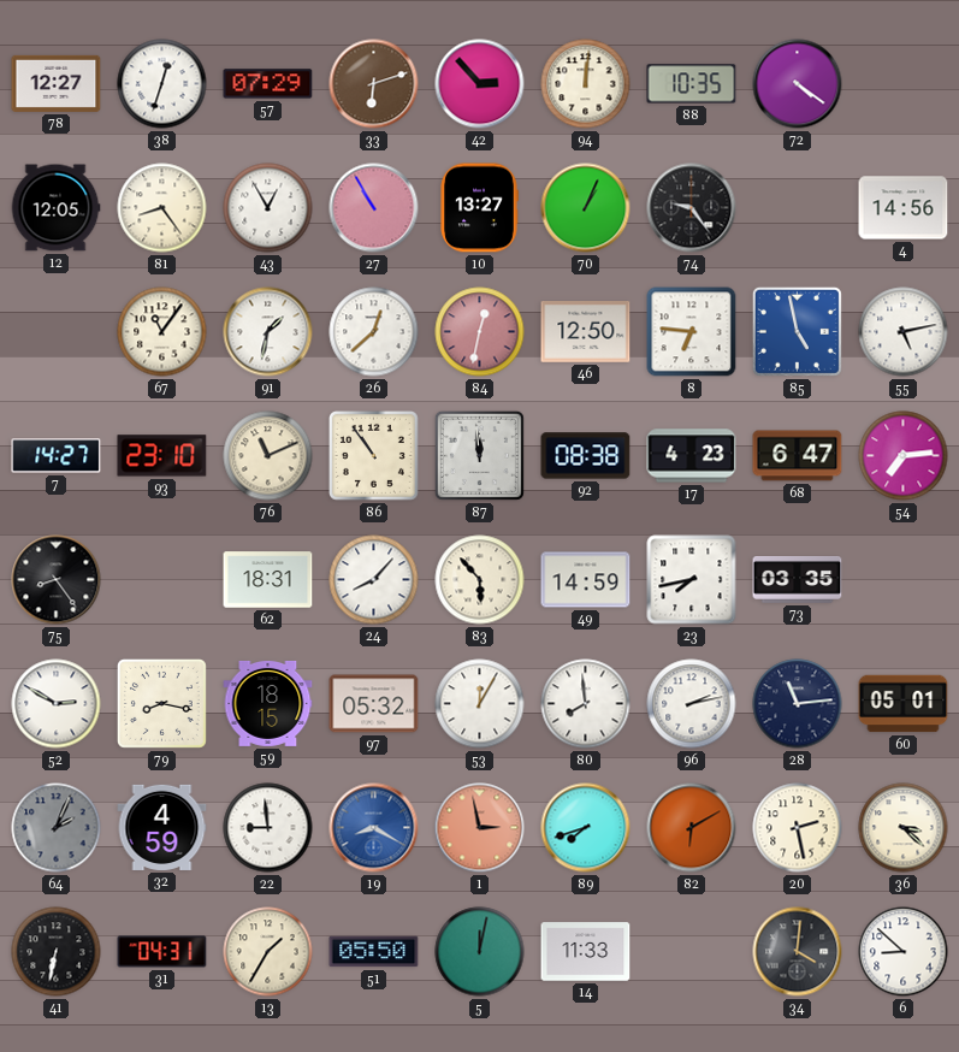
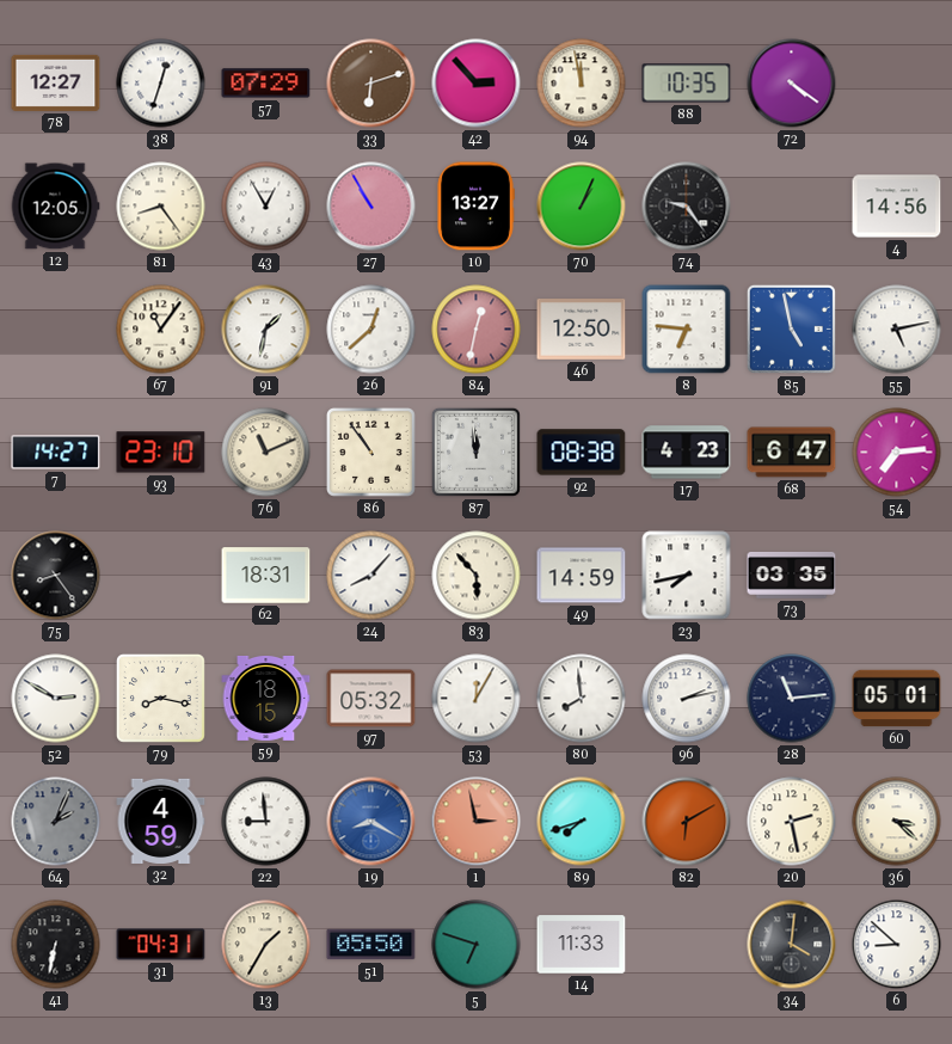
94: 12:01 -> 11:58
5: 12:02 -> 6:48
